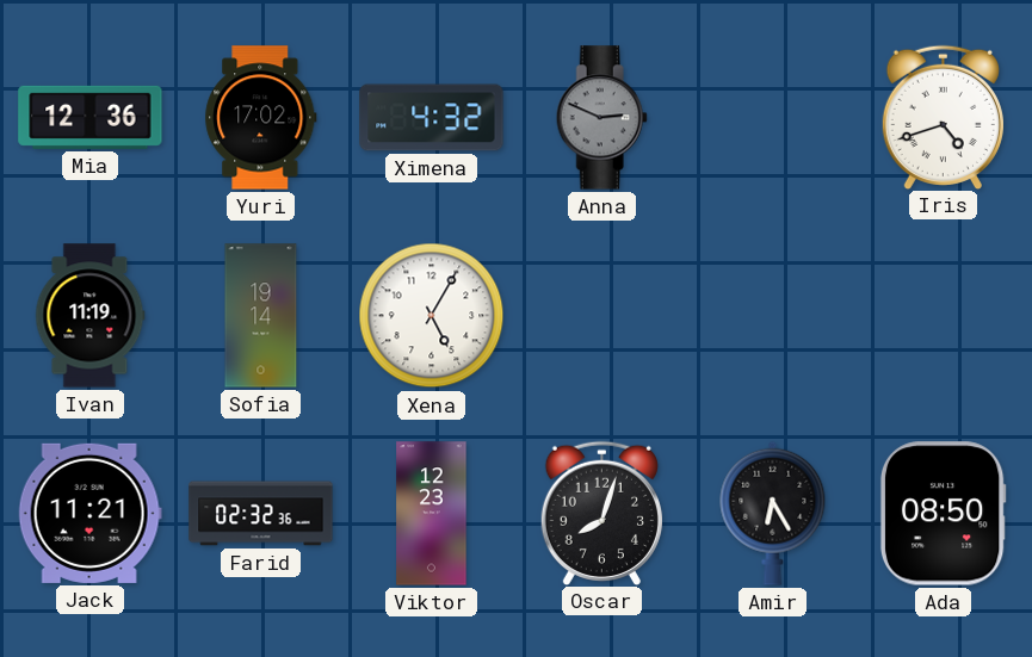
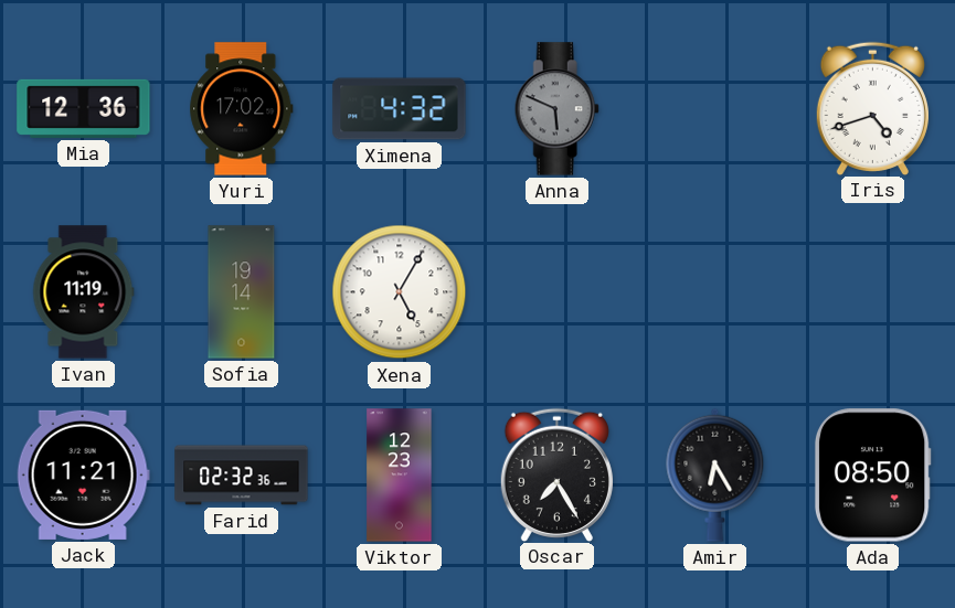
Anna: 2:49 -> 5:49
Oscar: 8:03 -> 7:25
